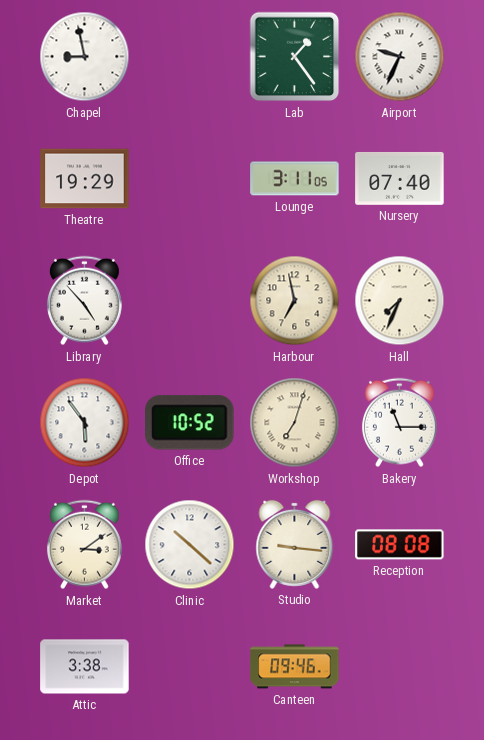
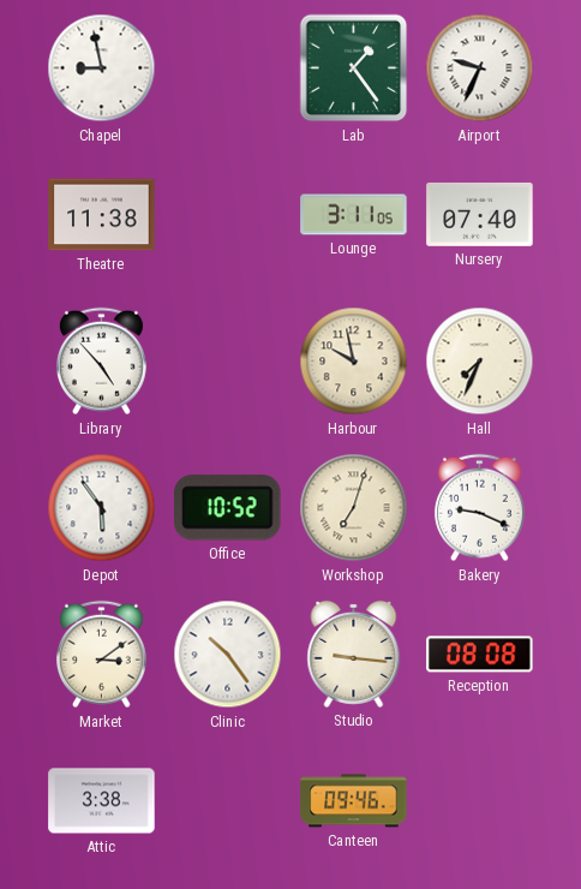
Theatre: 19:29 -> 11:38
Harbour: 6:58 -> 9:58
Bakery: 11:15 -> 9:19
Clinic: 10:22 -> 10:24
